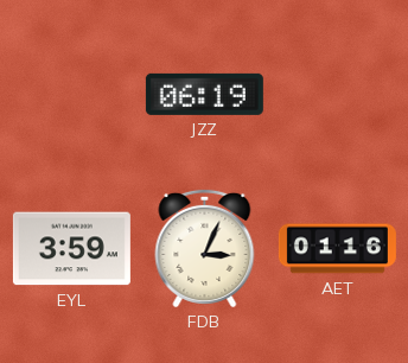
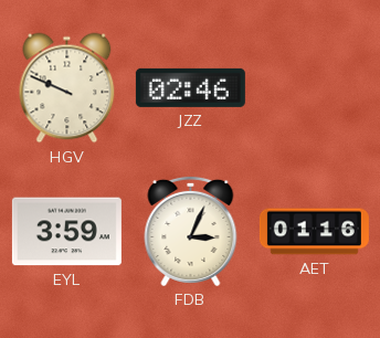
HGV: none -> 9:49
JZZ: 06:19 -> 02:46
